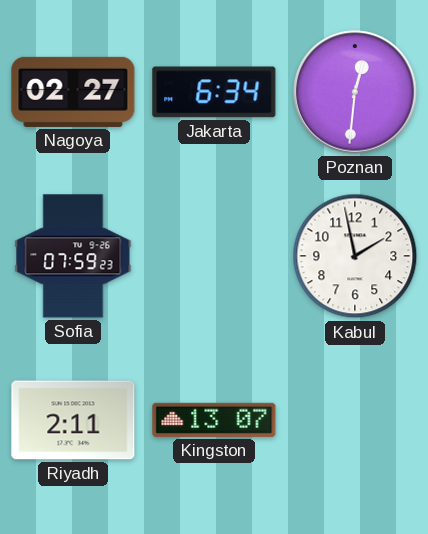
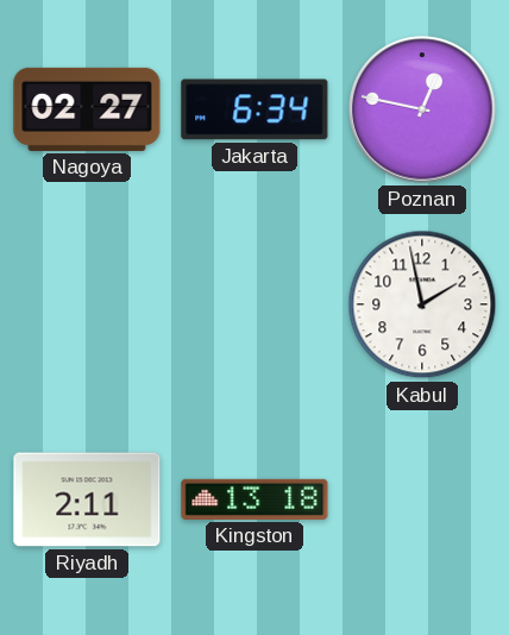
Poznan: 12:31 -> 12:47
Sofia: 07:59 -> none
Kingston: 13:07 -> 13:18
